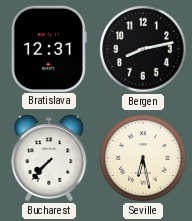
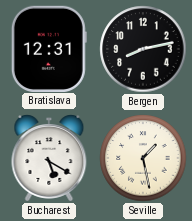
Bucharest: 7:37 -> 5:20
Seville: 6:28 -> 1:28
